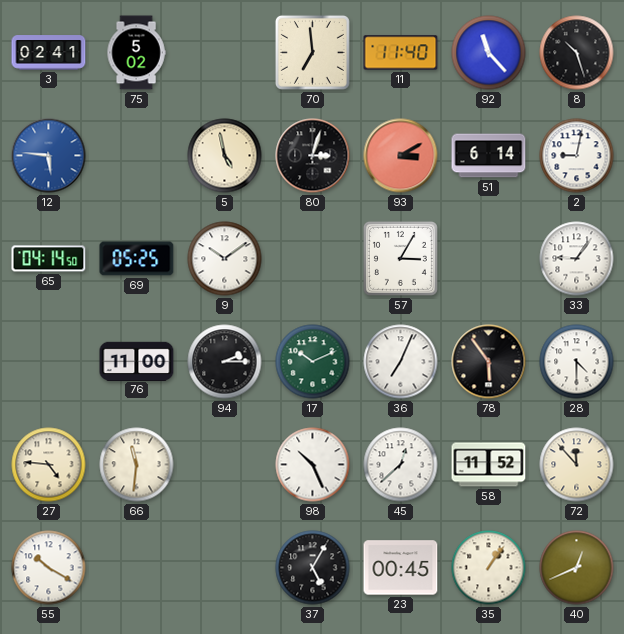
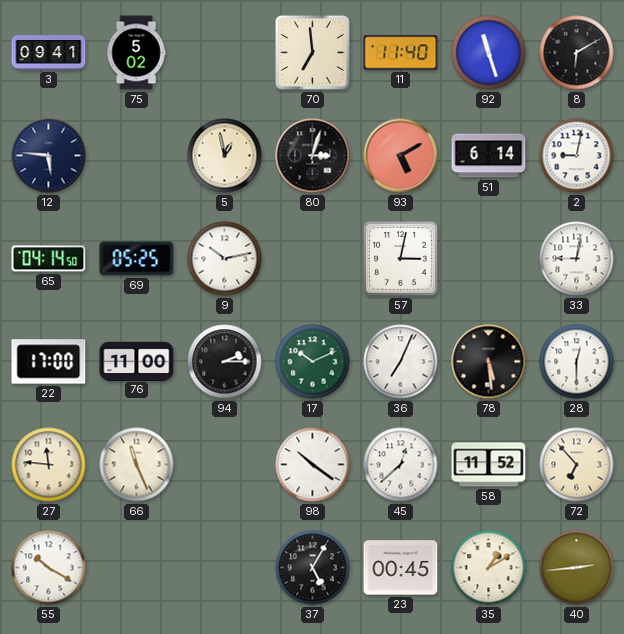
3: 02:41 -> 09:41
92: 11:23 -> 11:27
8: 10:27 -> 6:10
12 dial: blue -> navy
5: 4:58 -> 12:58
93: 3:10 -> 5:10
9: 10:09 -> 10:13
57: 3:05 -> 3:02
33: 9:06 -> 9:02
22: none -> 17:00
78: 5:54 -> 5:29
28: 4:30 -> 12:30
27: 4:46 -> 11:46
66: 11:31 -> 11:26
98: 10:26 -> 10:21
72: 11:53 -> 6:53
35: 1:06 -> 1:10
40: 12:41 -> 2:44
